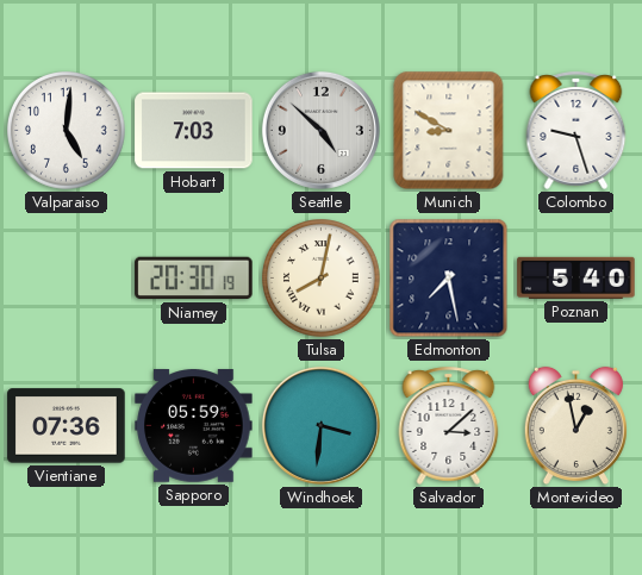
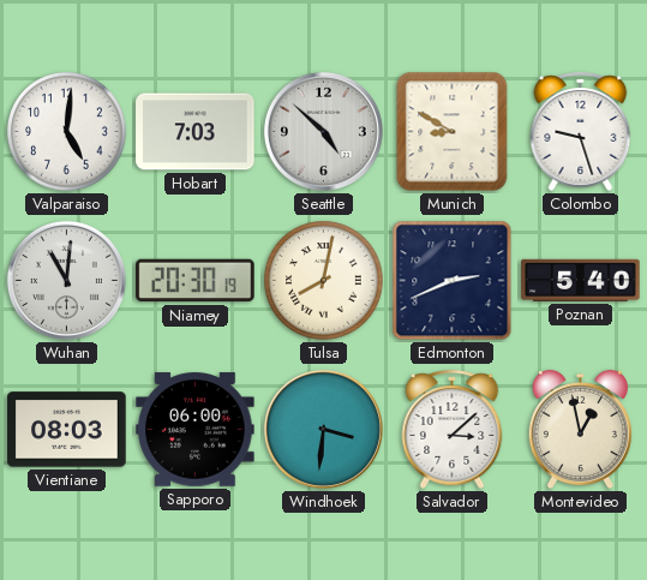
Wuhan: none -> 11:01
Edmonton: 7:28 -> 2:41
Vientiane: 07:36 -> 08:03
Sapporo: 05:59 -> 06:00
